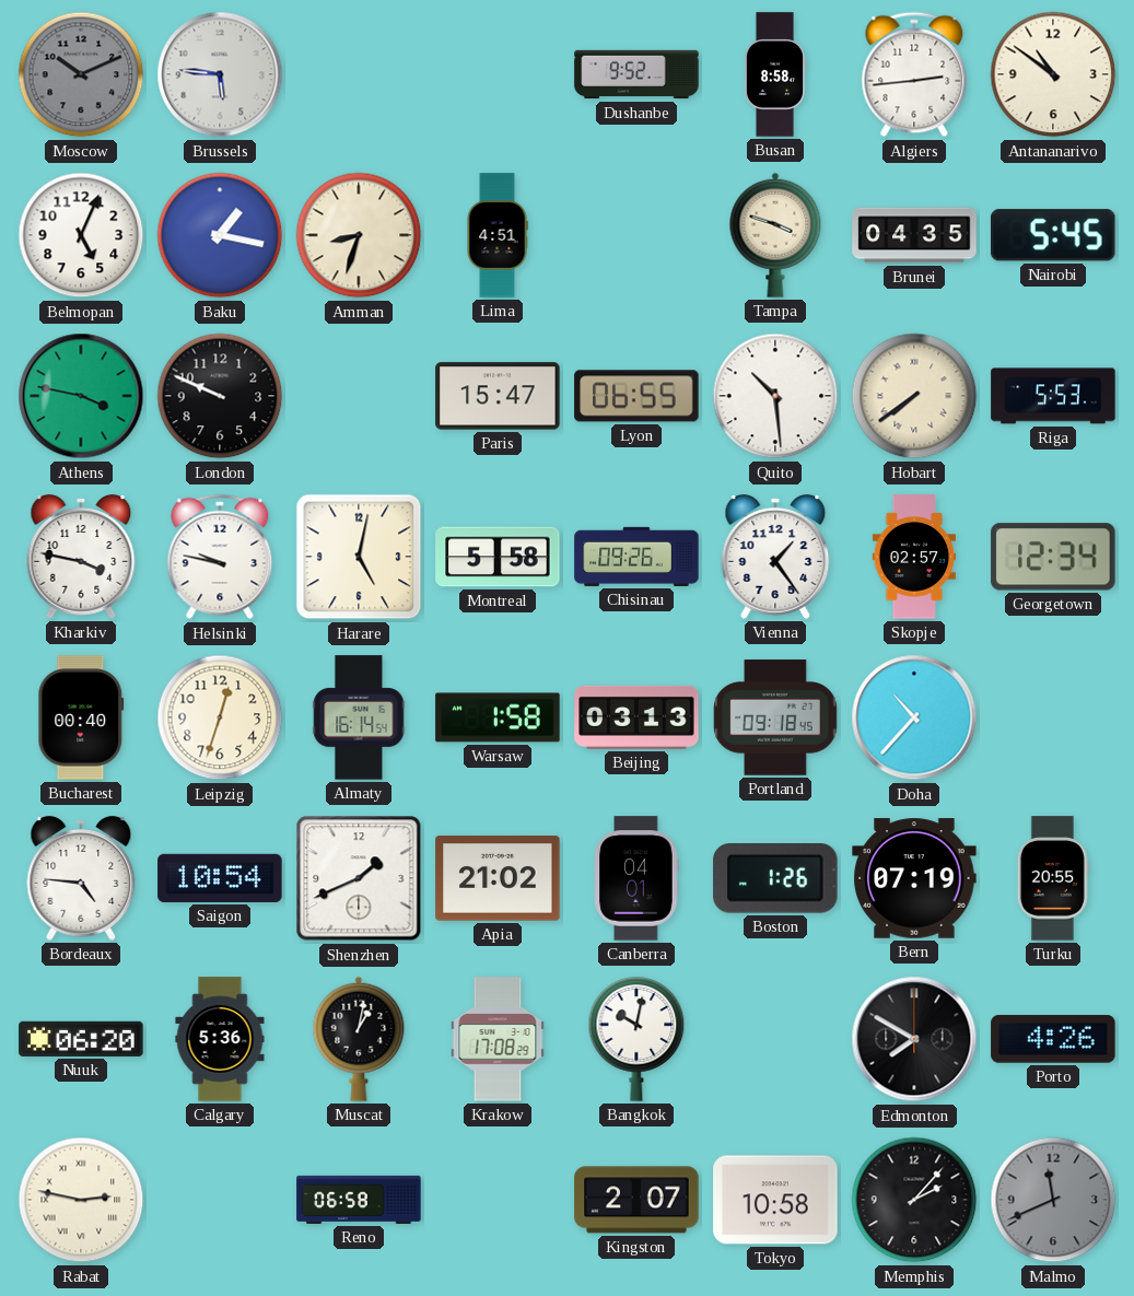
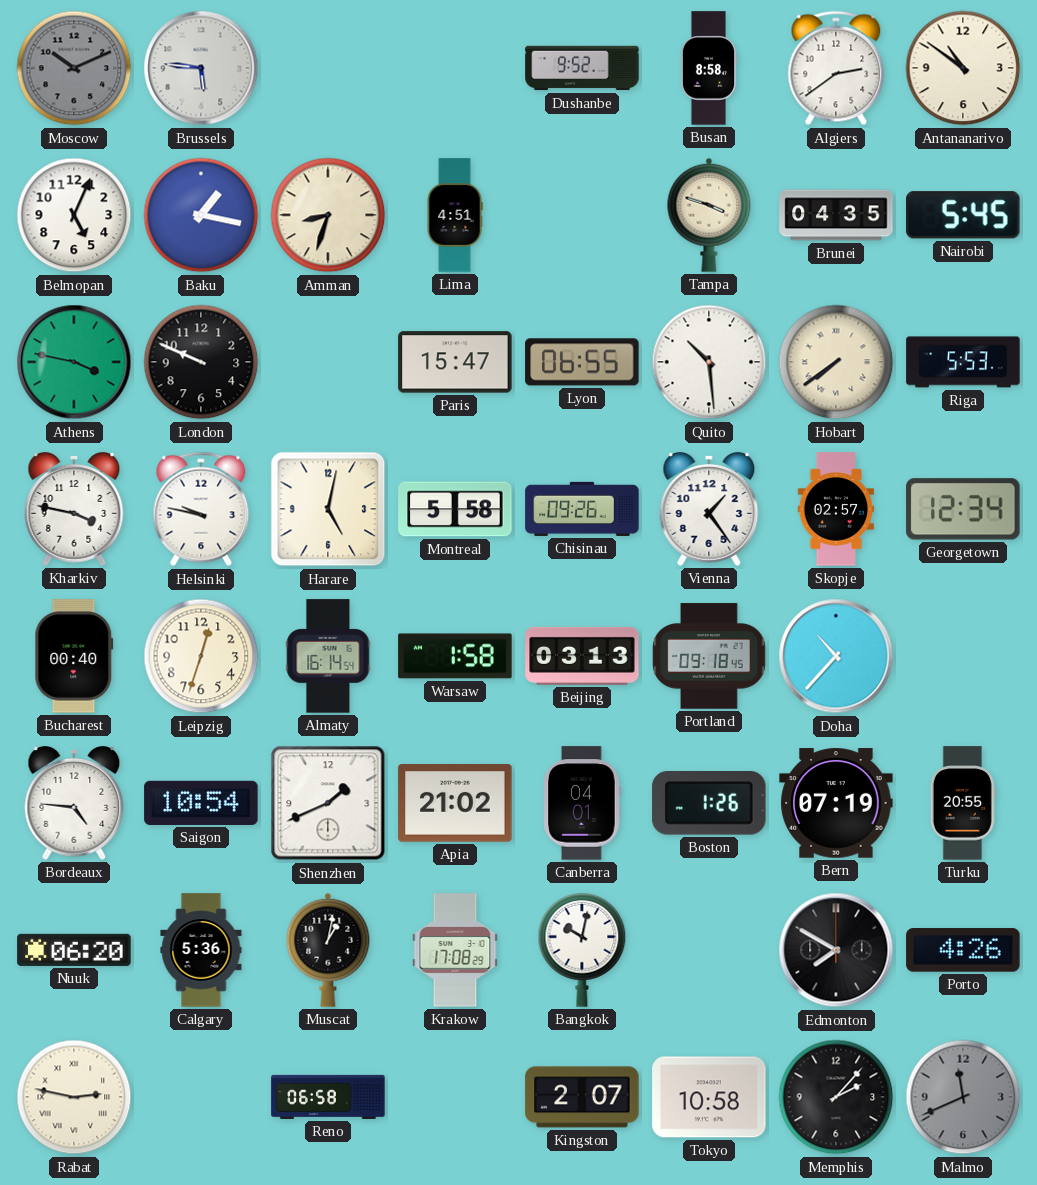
Algiers: 2:44 -> 2:39
